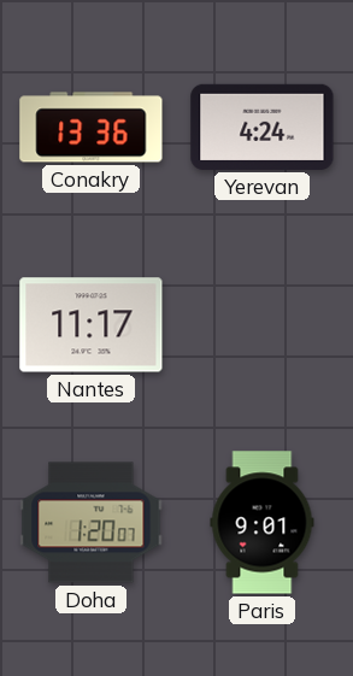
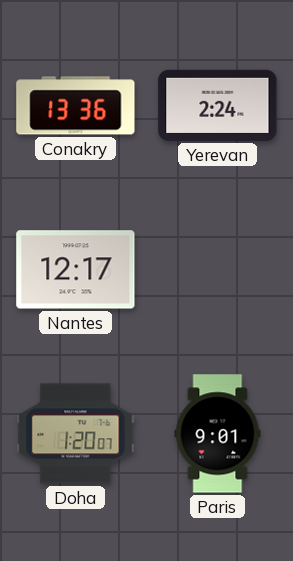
Yerevan: 4:24 -> 2:24
Nantes: 11:17 -> 12:17
